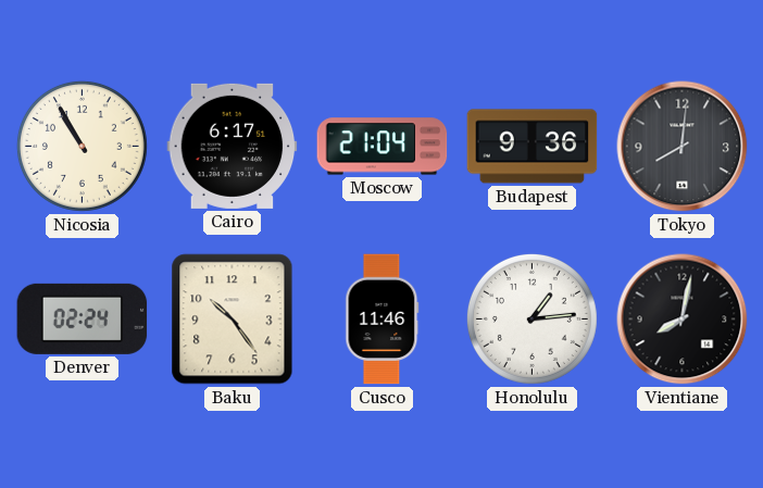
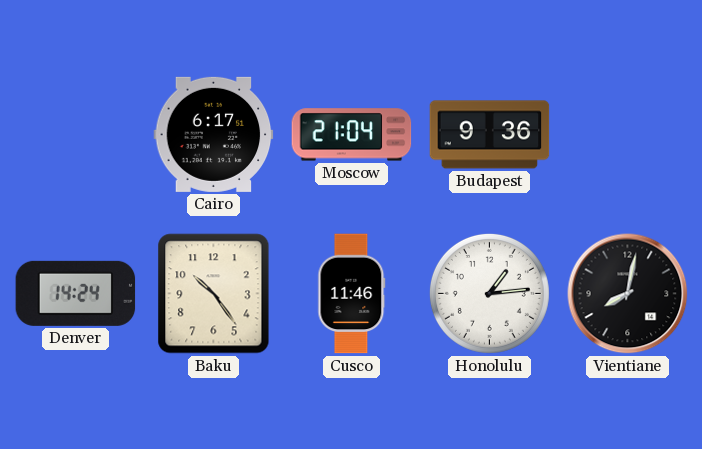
Nicosia: 10:55 -> none
Tokyo: 8:01 -> none
Denver: 02:24 -> 14:24
